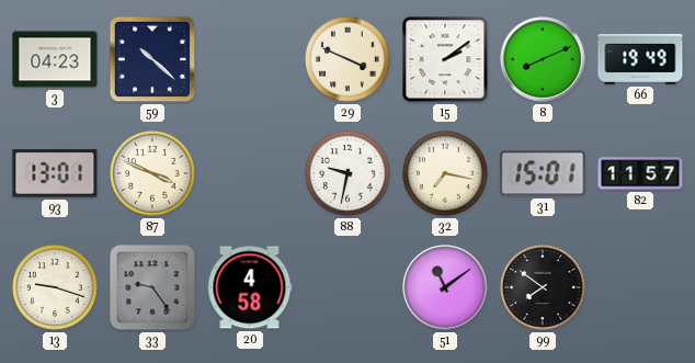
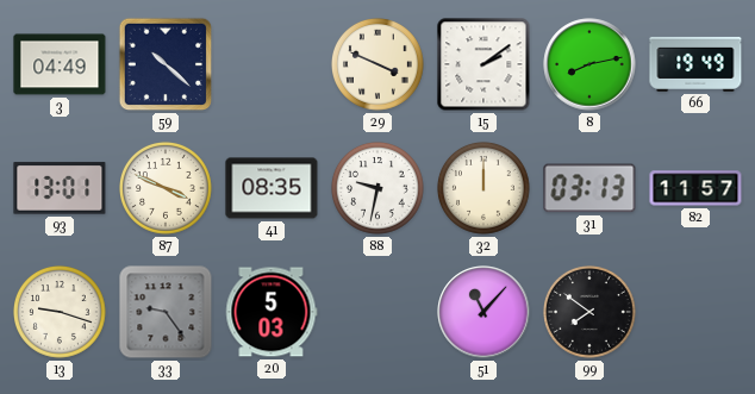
3: 04:23 -> 04:49
8: 8:11 -> 8:13
41: none -> 08:35
32: 7:17 -> 12:00
31: 15:01 -> 03:13
20: 4:58 -> 5:03
51: 11:09 -> 11:07
